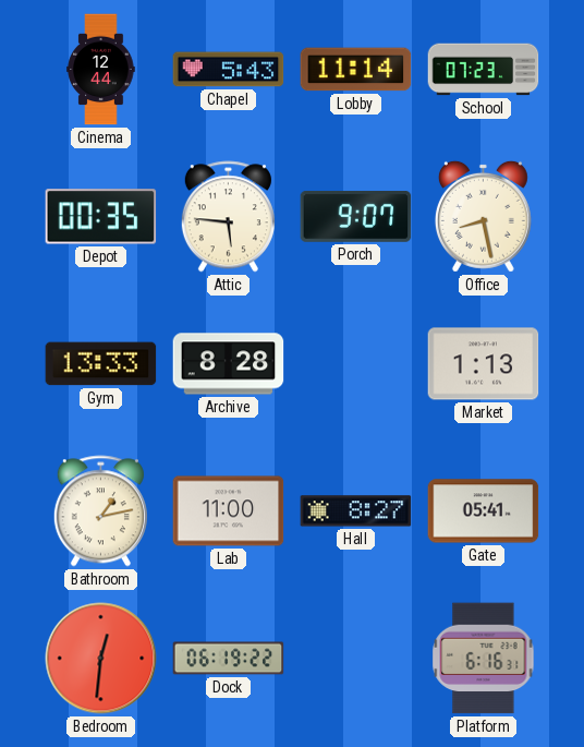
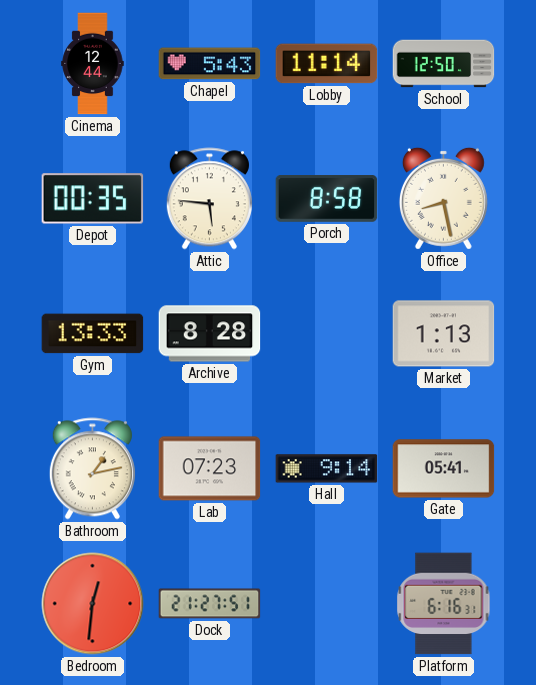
School: 07:23 -> 12:50
Porch: 9:07 -> 8:58
Lab: 11:00 -> 07:23
Hall: 8:27 -> 9:14
Dock: 06:19 -> 21:27
